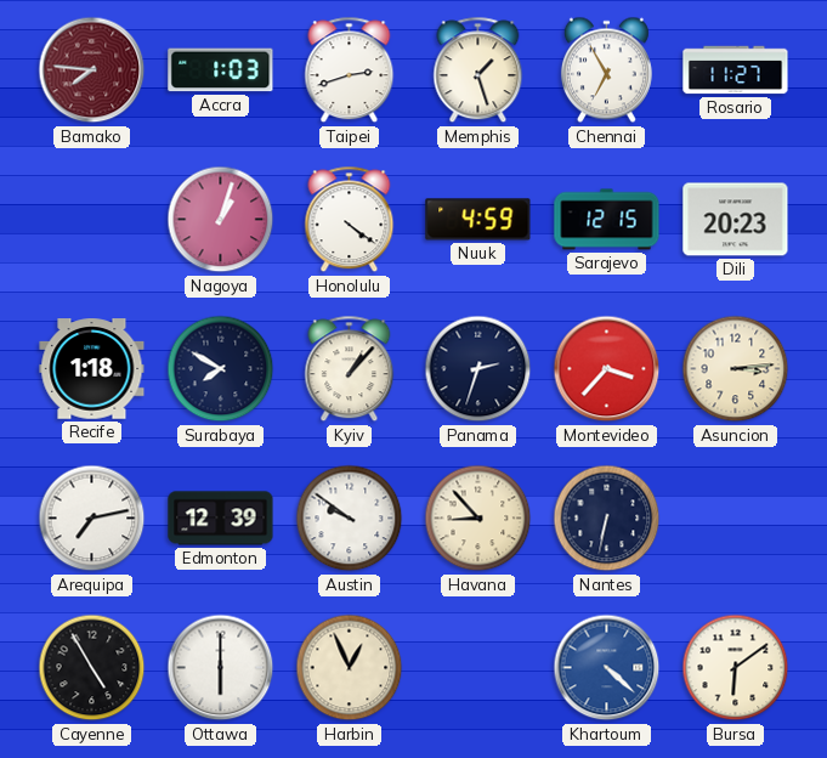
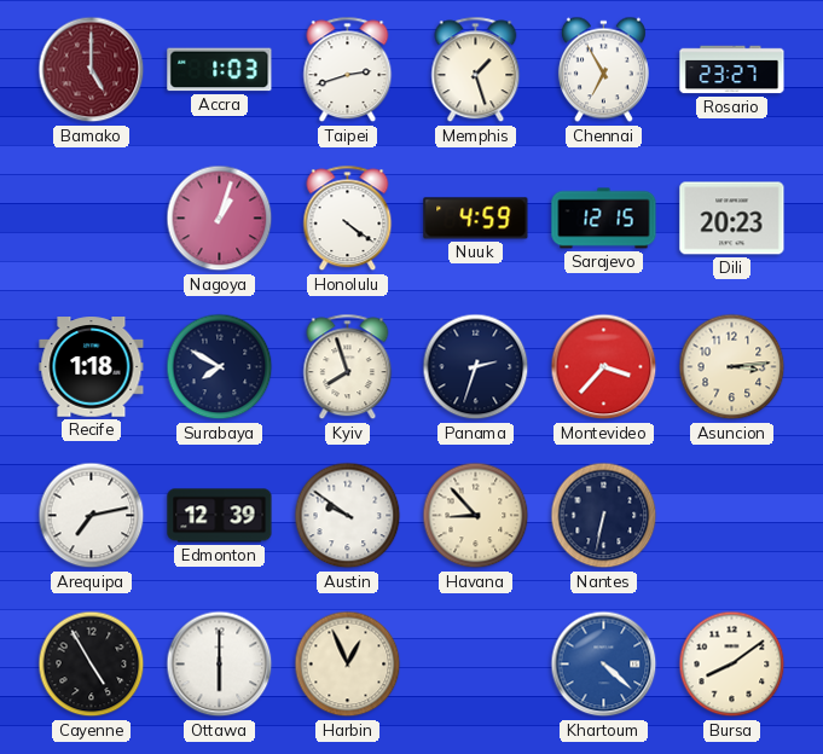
Bamako: 7:46 -> 5:00
Rosario: 11:27 -> 23:27
Kyiv: 1:07 -> 7:57
Bursa: 6:09 -> 8:09
